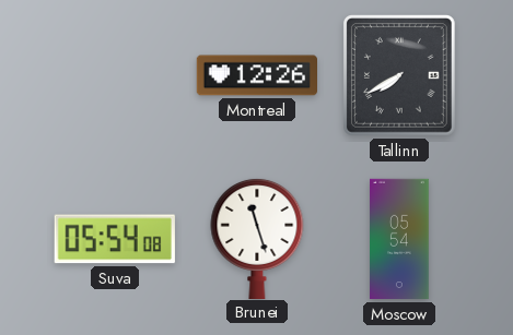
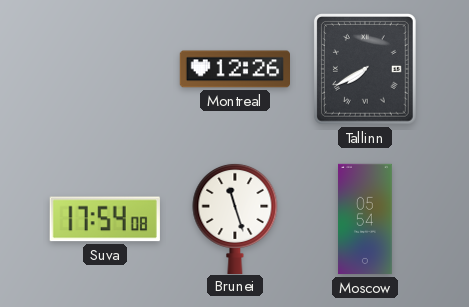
Suva: 05:54 -> 17:54
